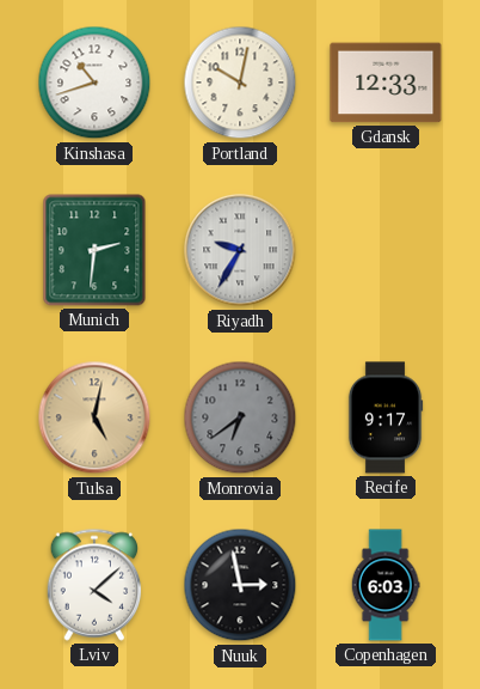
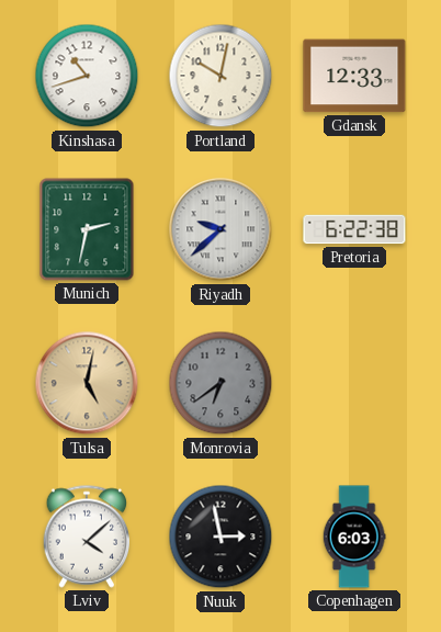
Munich: 2:31 -> 2:32
Riyadh: 9:35 -> 9:38
Pretoria: none -> 6:22
Recife: 9:17 -> none
